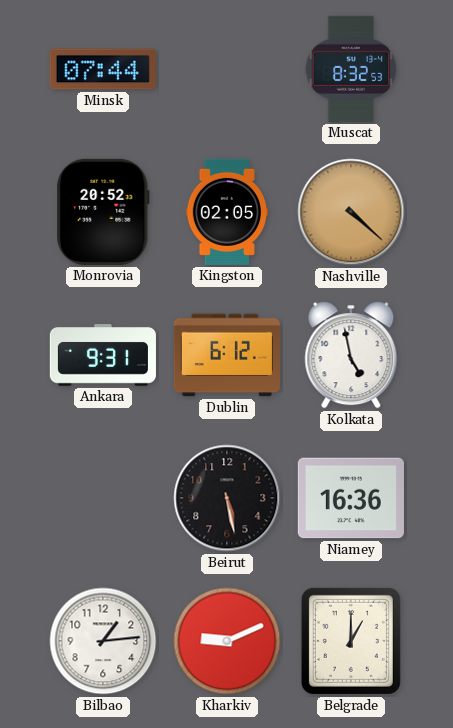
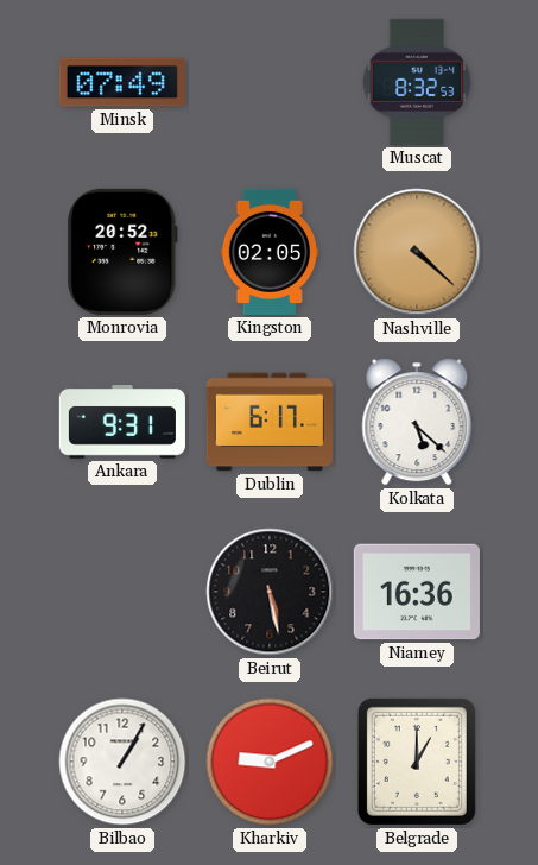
Minsk: 07:44 -> 07:49
Dublin: 6:12 -> 6:17
Kolkata: 4:58 -> 5:22
Bilbao: 1:14 -> 1:05
